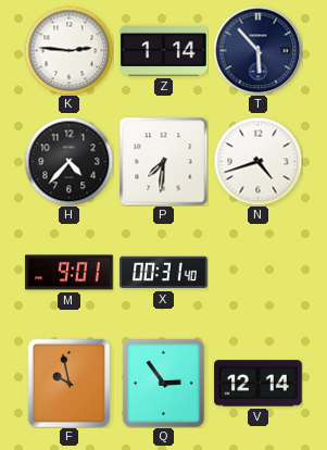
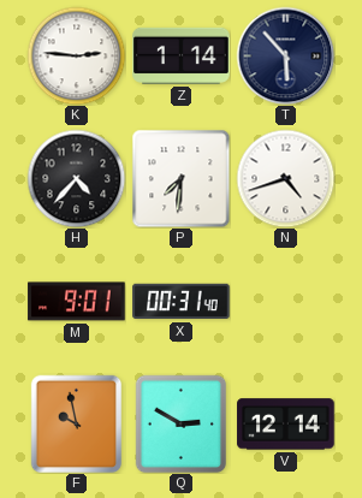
Q: 2:54 -> 2:50
